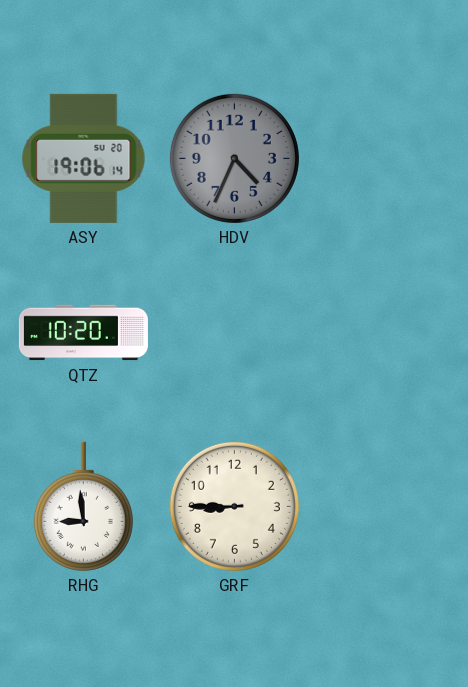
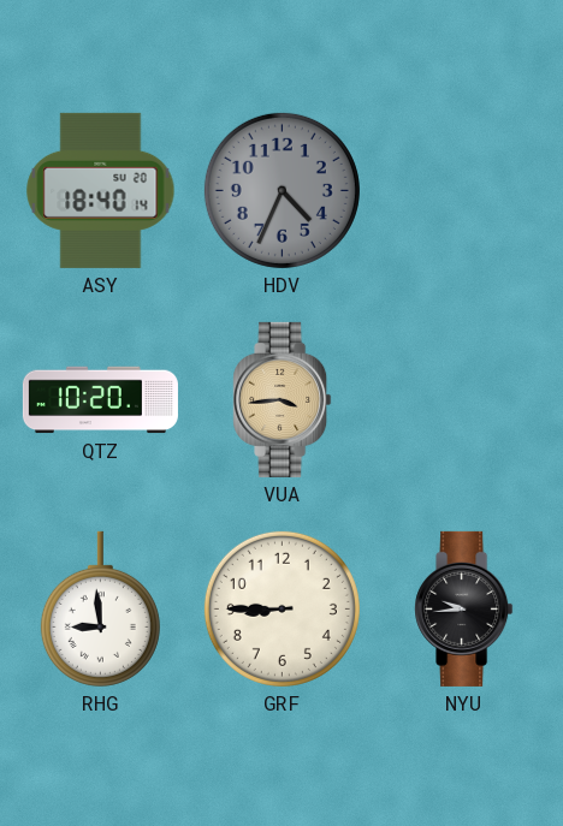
ASY: 19:06 -> 18:40
VUA: none -> 3:44
NYU: none -> 9:44
